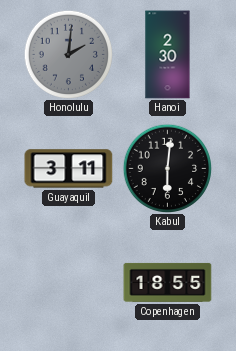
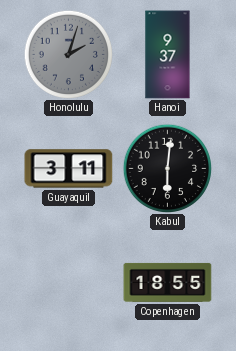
Honolulu: 2:01 -> 2:03
Hanoi: 2:30 -> 9:37
